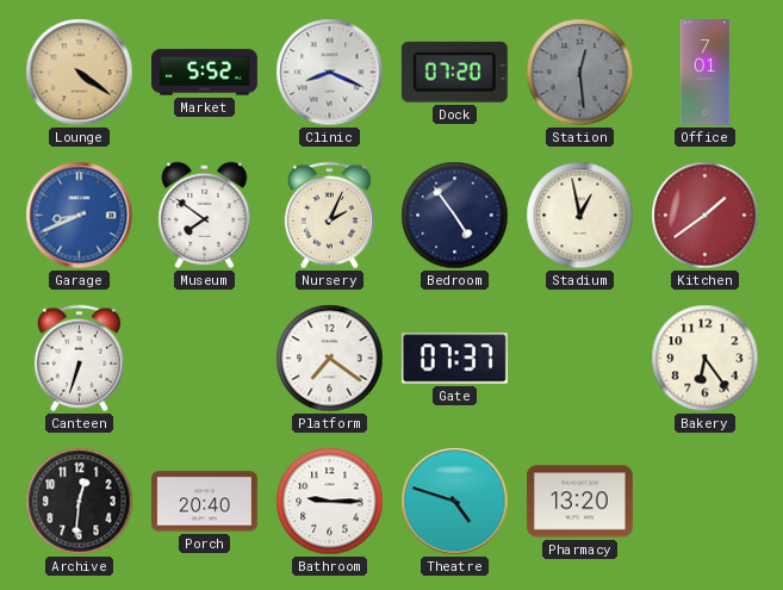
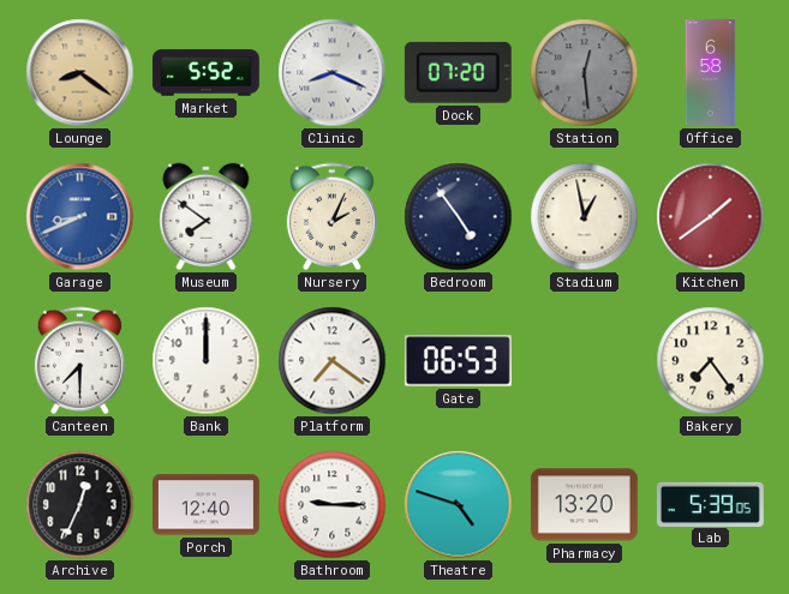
Lounge: 4:21 -> 8:21
Office: 7:01 -> 6:58
Canteen: 6:33 -> 7:30
Bank: none -> 12:00
Gate: 07:37 -> 06:53
Bakery: 6:24 -> 7:24
Archive: 12:31 -> 12:34
Porch: 20:40 -> 12:40
Lab: none -> 5:39
